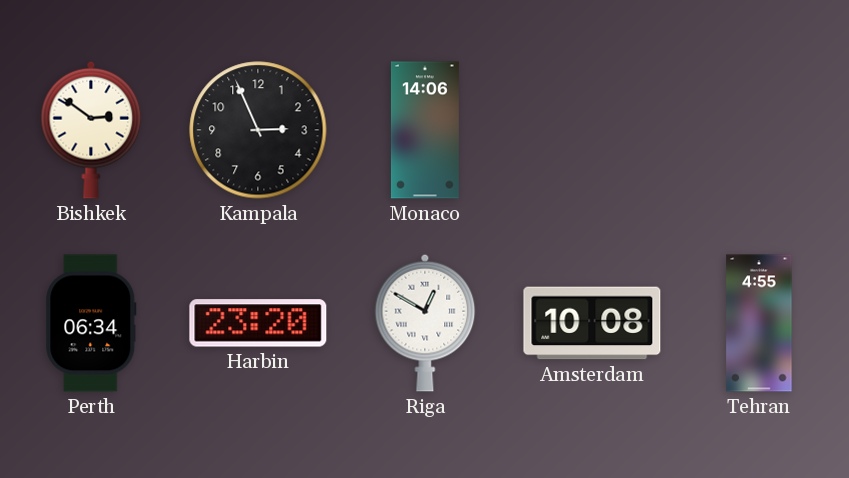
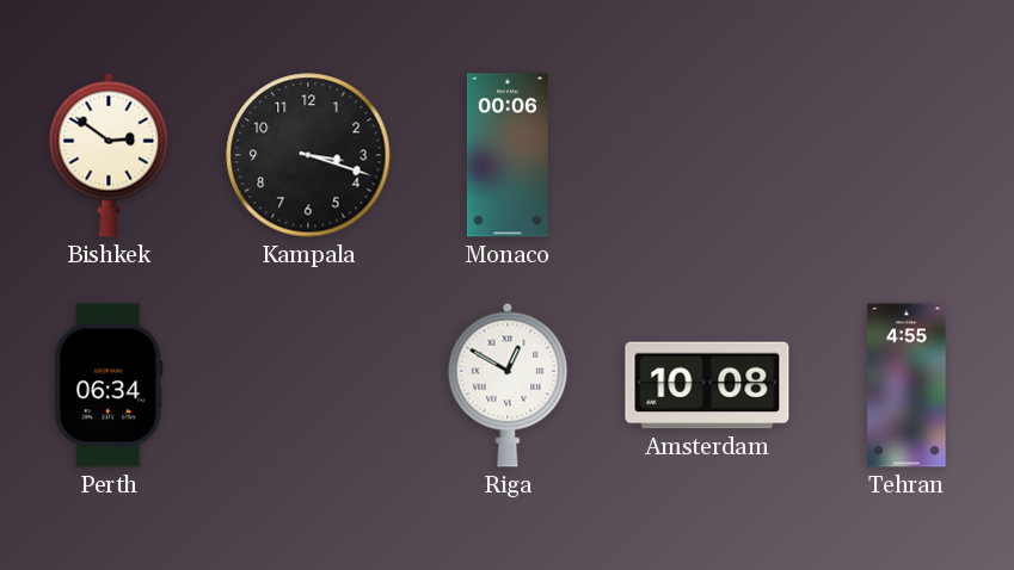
Kampala: 2:56 -> 3:18
Monaco: 14:06 -> 00:06
Harbin: 23:20 -> none
